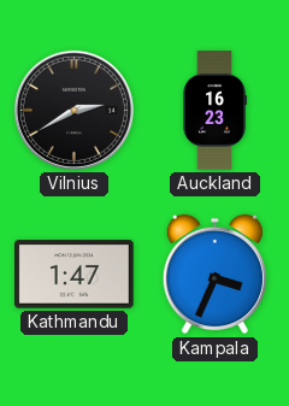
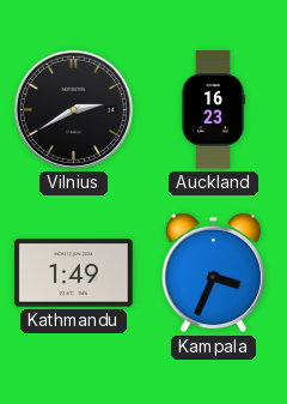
Kathmandu: 1:47 -> 1:49
